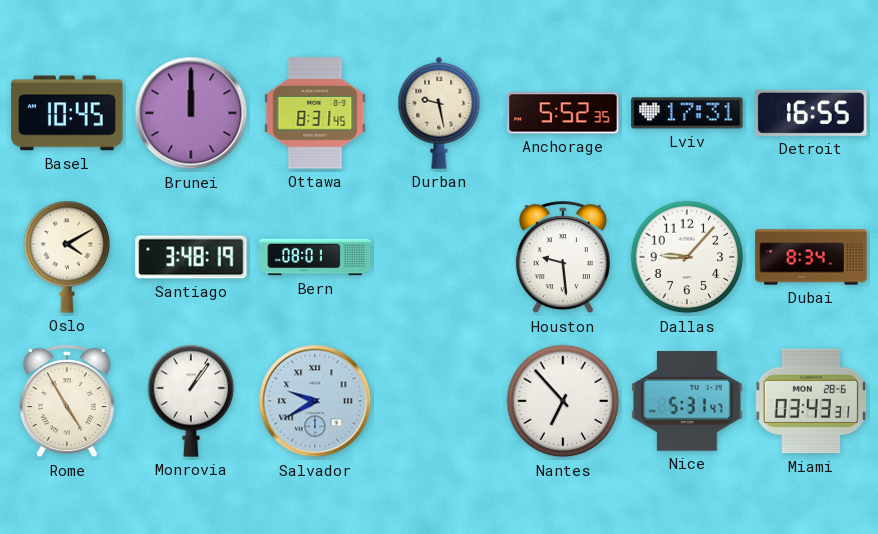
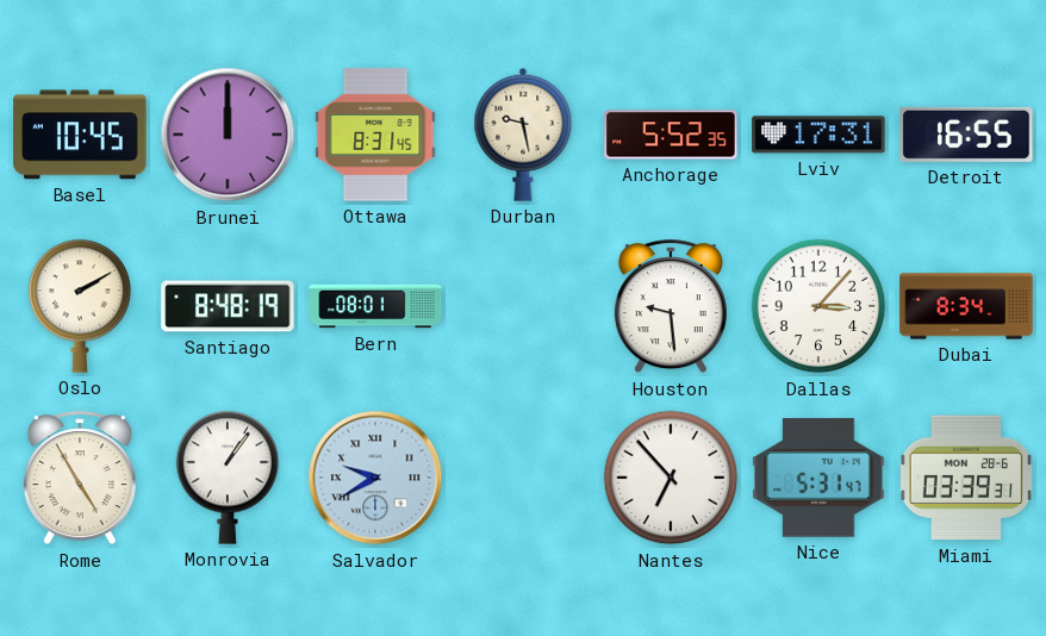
Oslo: 4:10 -> 2:10
Santiago: 3:48 -> 8:48
Dallas: 9:07 -> 3:07
Miami: 03:43 -> 03:39
